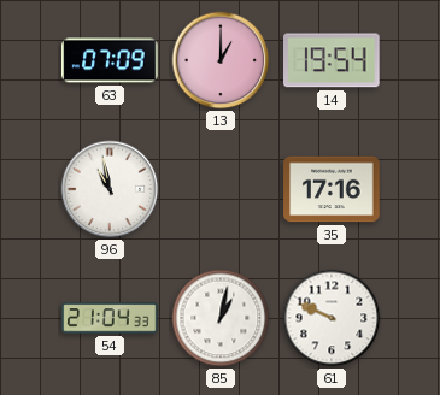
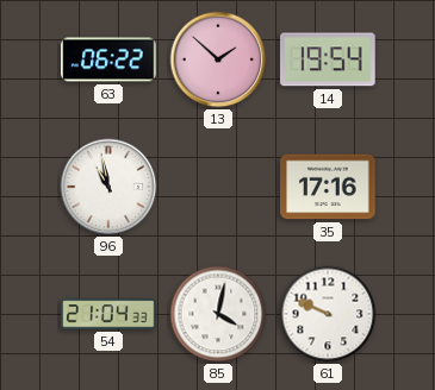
63: 07:09 -> 06:22
13: 1:00 -> 1:52
85: 1:02 -> 4:02
